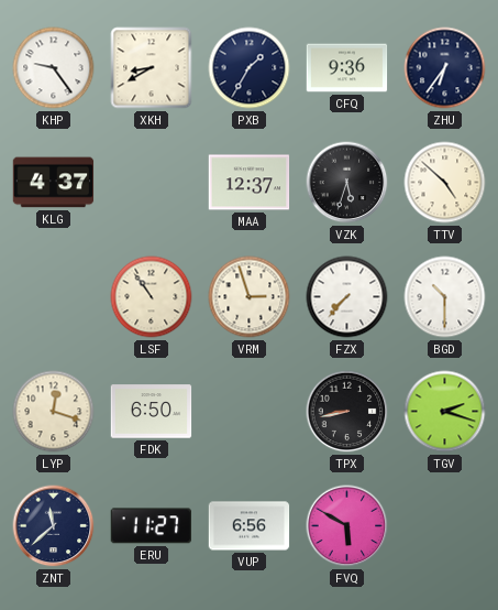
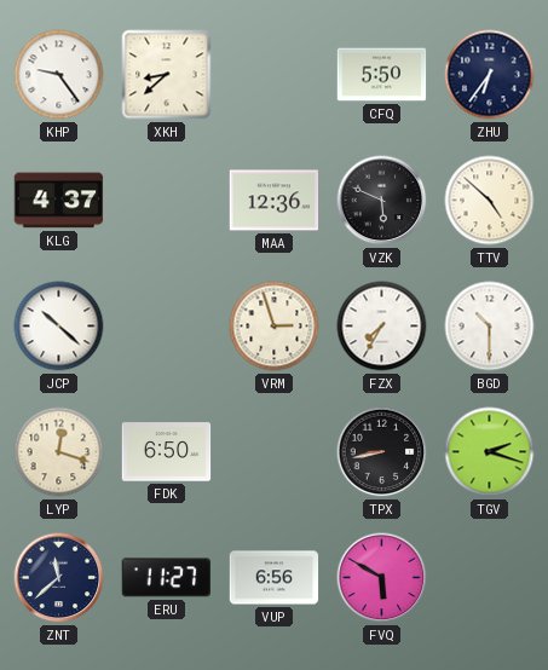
XKH: 8:40 -> 8:38
PXB: 1:35 -> none
CFQ: 9:36 -> 5:50
MAA: 12:37 -> 12:36
VZK: 5:33 -> 5:49
JCP: none -> 10:22
LSF: 10:54 -> none
FZX: 7:37 -> 7:35
